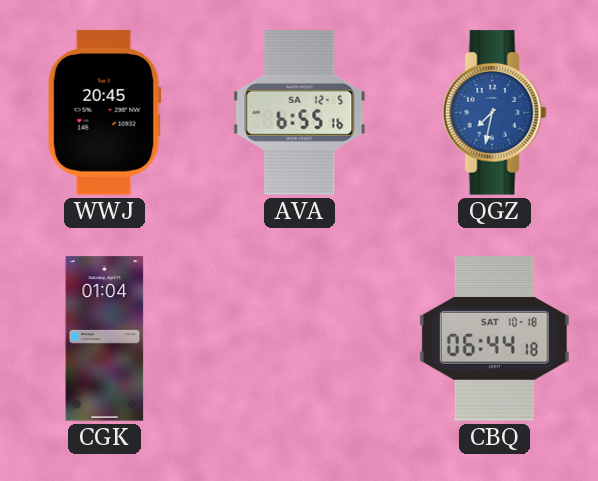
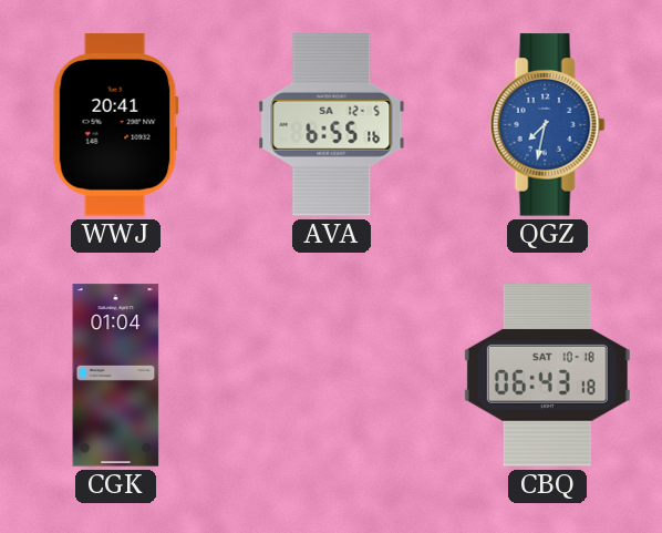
WWJ: 20:45 -> 20:41
CBQ: 06:44 -> 06:43
